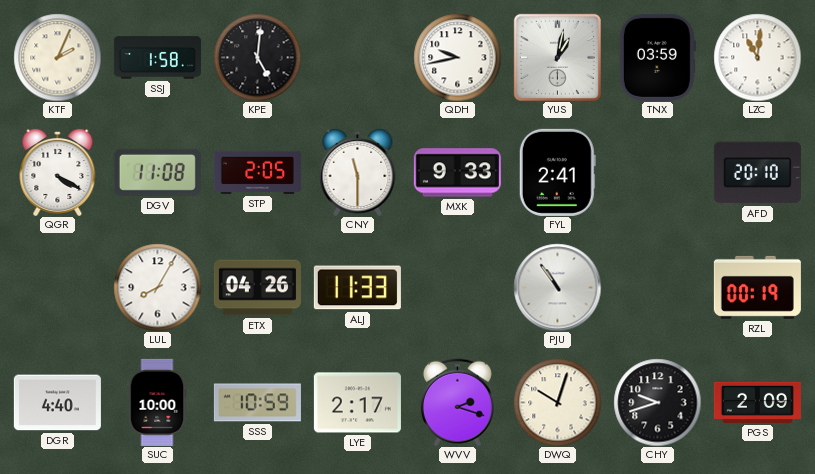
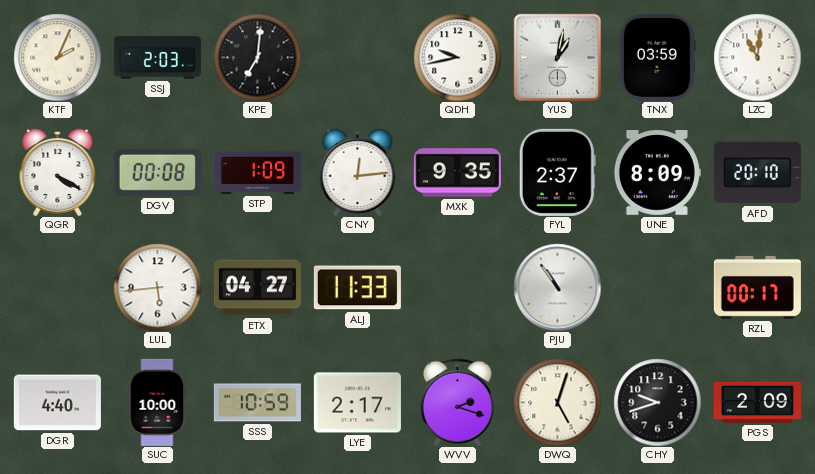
SSJ: 1:58 -> 2:03
KPE: 5:01 -> 7:01
DGV: 11:08 -> 00:08
STP: 2:05 -> 1:09
CNY: 11:30 -> 12:14
MXK: 9:33 -> 9:35
FYL: 2:41 -> 2:37
UNE: none -> 8:09
LUL: 8:05 -> 5:44
ETX: 04:26 -> 04:27
RZL: 00:19 -> 00:17
DWQ: 10:03 -> 5:03
